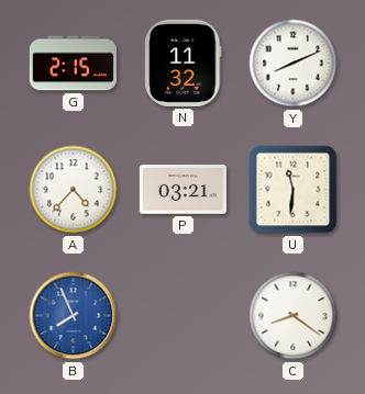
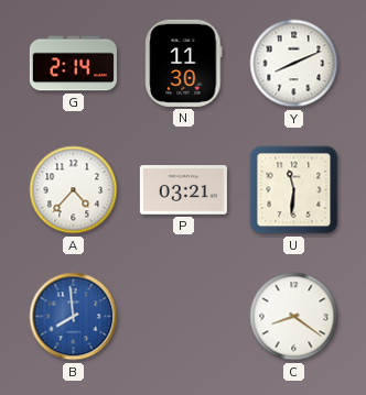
G: 2:15 -> 2:14
N: 11:32 -> 11:30
B: 7:56 -> 7:59
